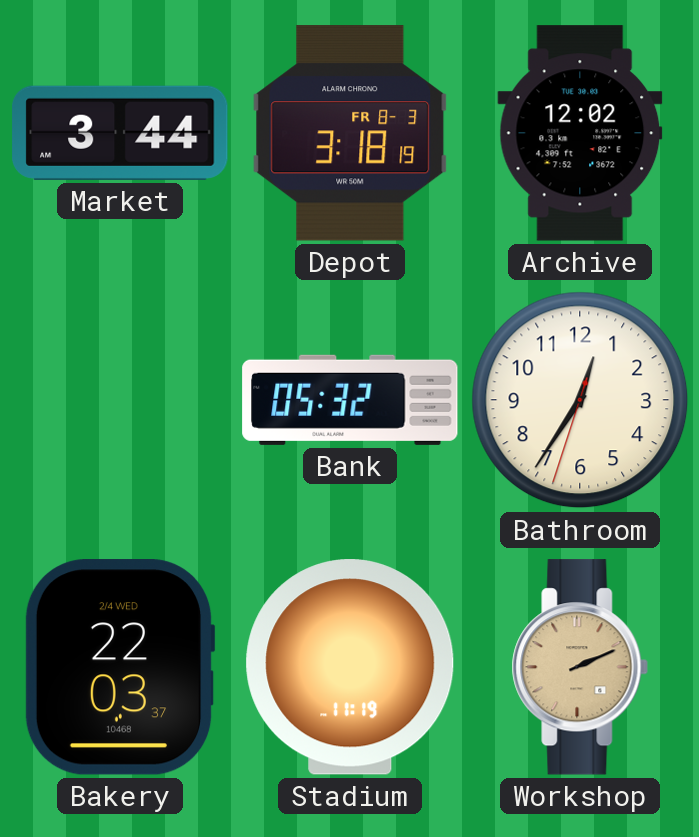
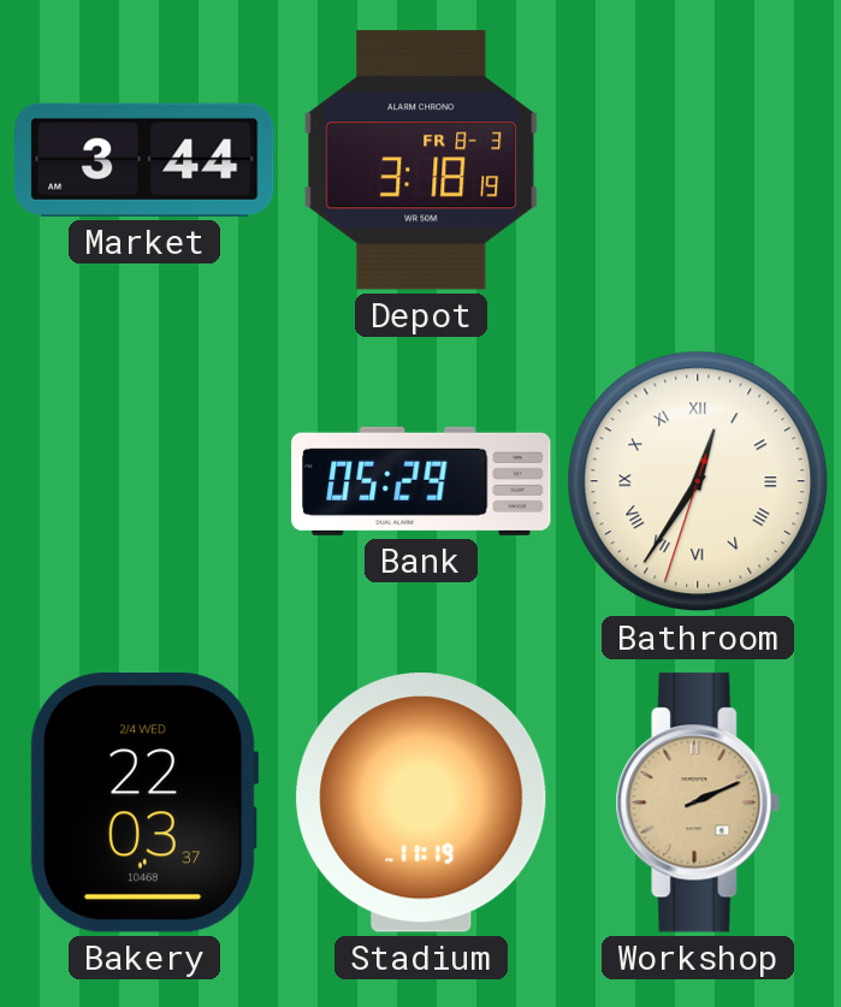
Archive: 12:02 -> none
Bank: 05:32 -> 05:29
Bathroom numerals: Arabic -> Roman
